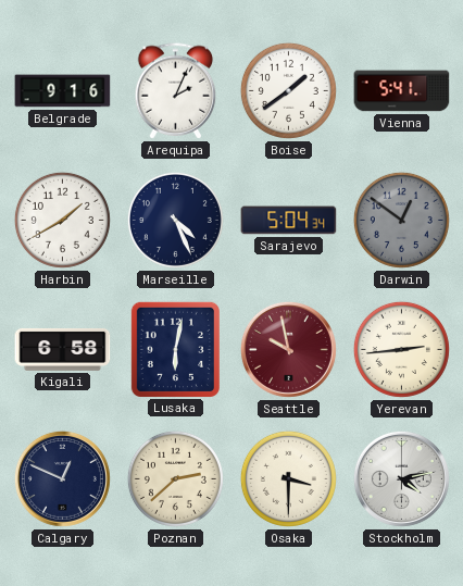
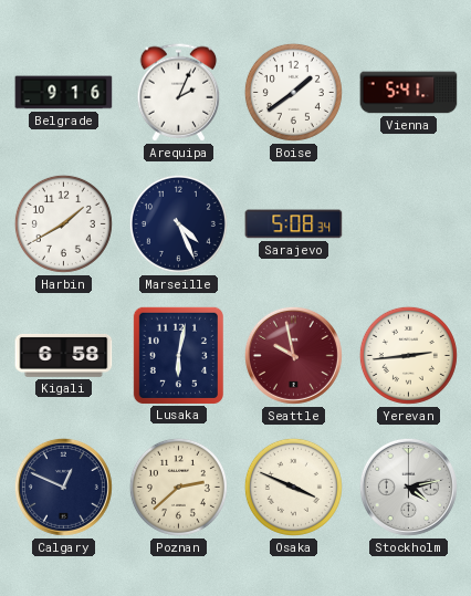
Sarajevo: 5:04 -> 5:08
Darwin: 12:51 -> none
Osaka: 3:30 -> 3:49
